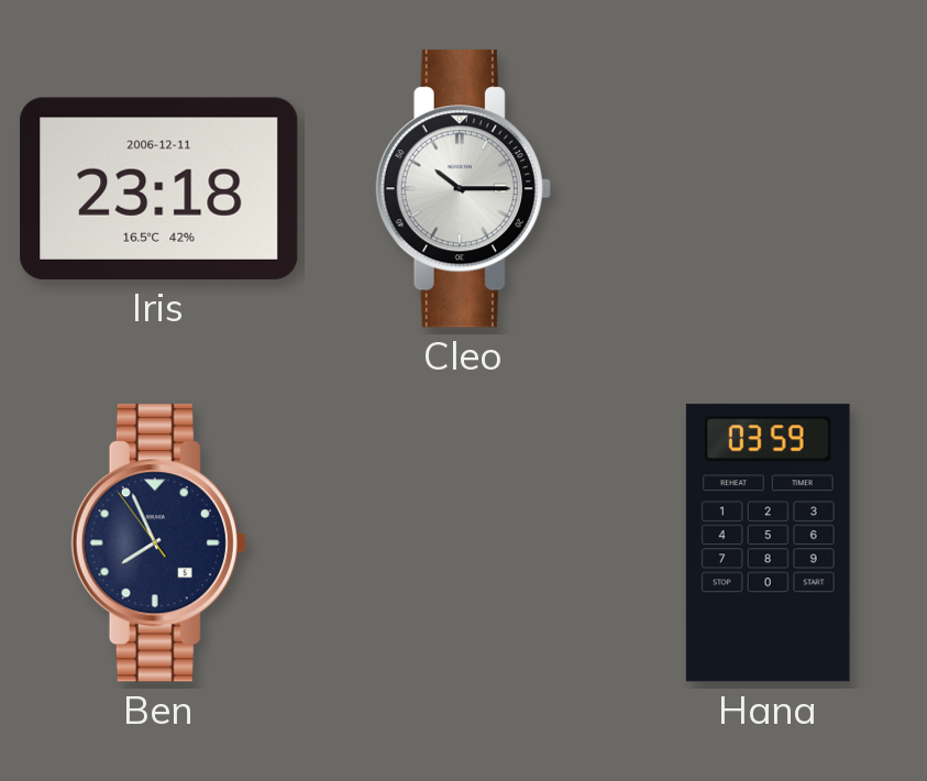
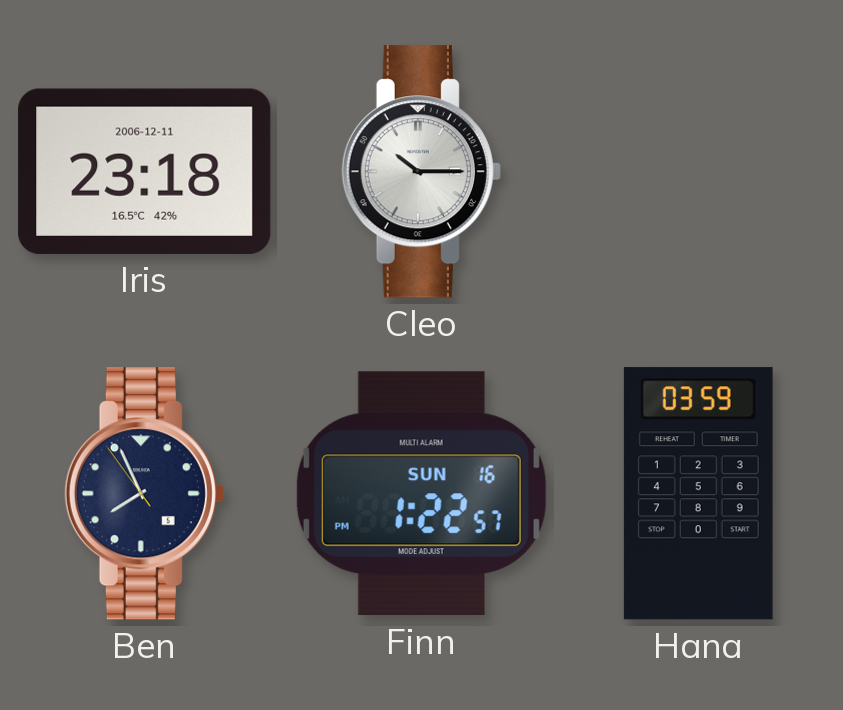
Finn: none -> 1:22
